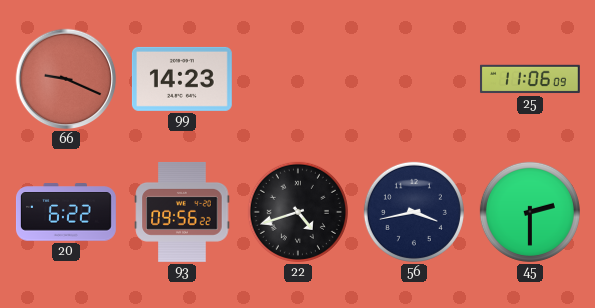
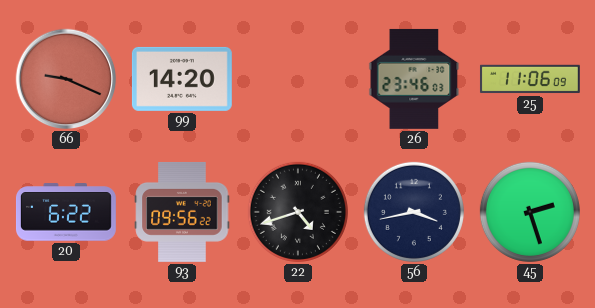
99: 14:23 -> 14:20
26: none -> 23:46
45: 2:30 -> 2:27
